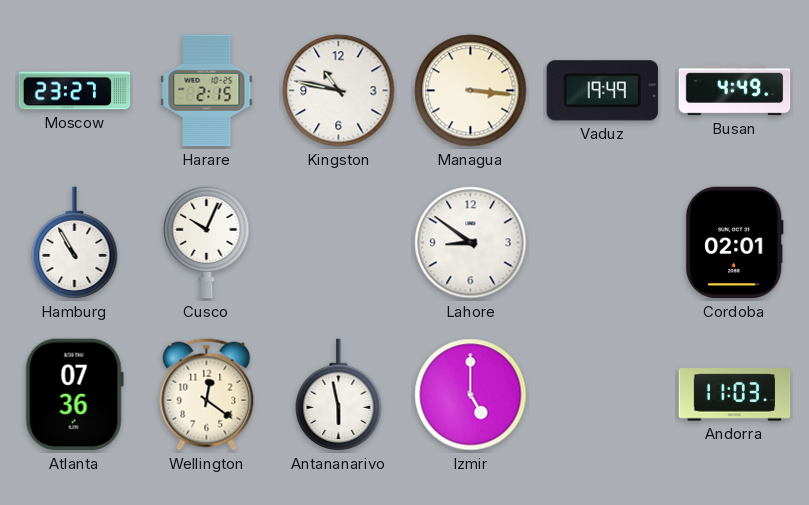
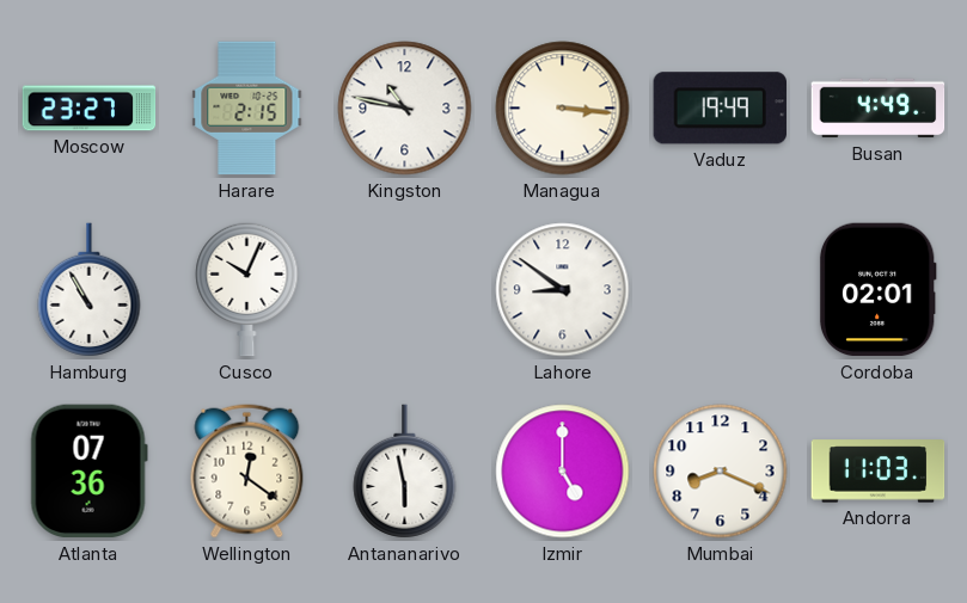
Mumbai: none -> 8:19
